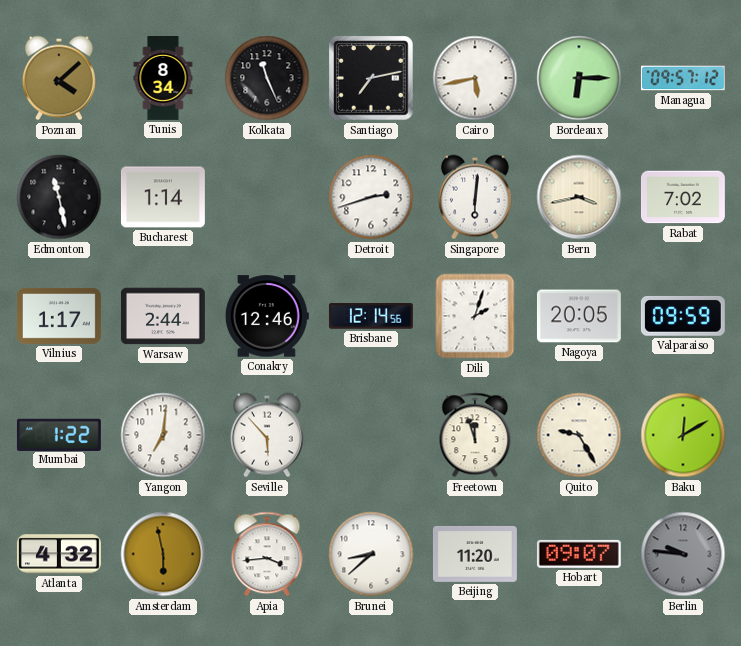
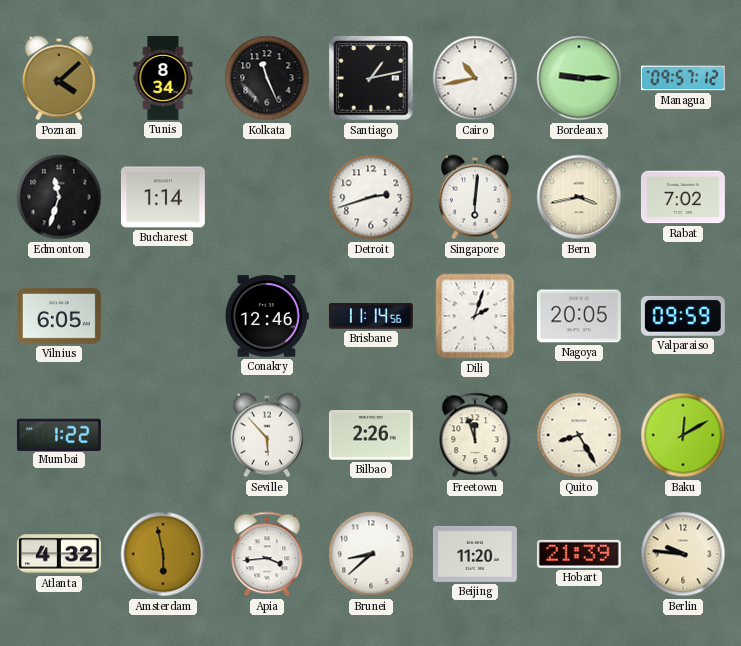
Santiago: 7:13 -> 1:13
Cairo: 5:43 -> 10:43
Bordeaux: 6:15 -> 9:15
Edmonton: 11:28 -> 11:33
Vilnius: 1:17 -> 6:05
Warsaw: 2:44 -> none
Brisbane: 12:14 -> 11:14
Yangon: 7:01 -> none
Bilbao: none -> 2:26
Quito: 9:25 -> 8:25
Hobart: 09:07 -> 21:39
Berlin dial: grey -> cream
